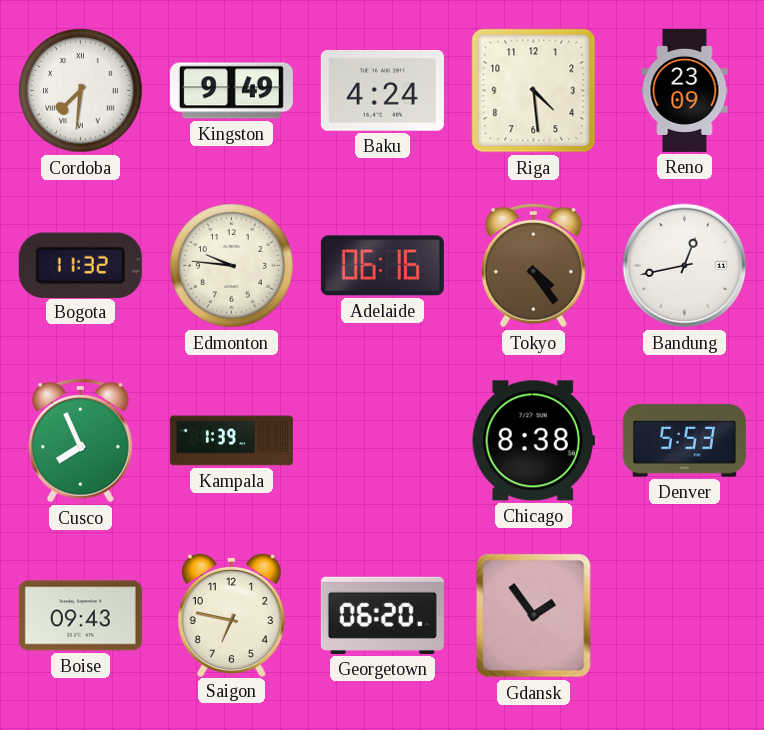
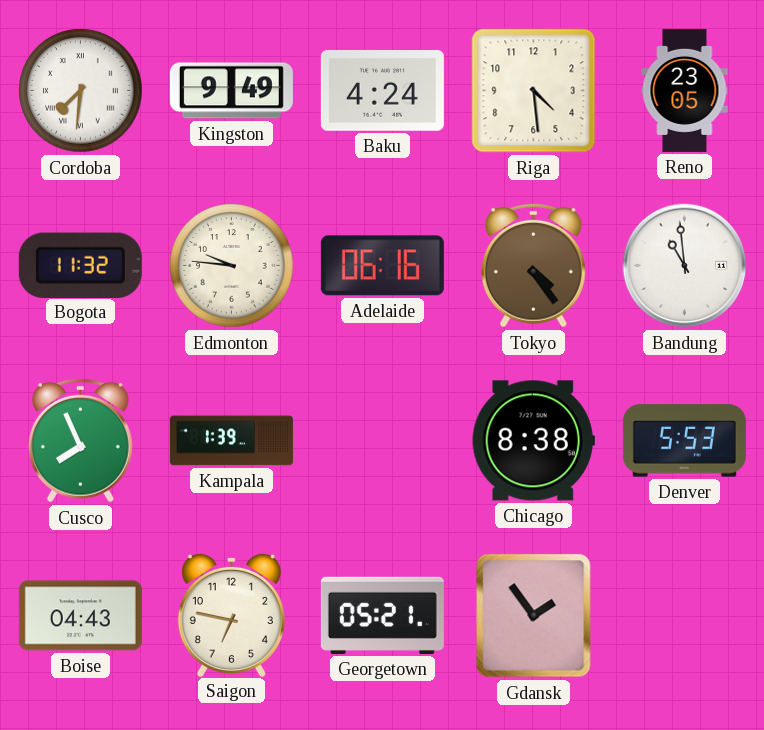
Reno: 23:09 -> 23:05
Bandung: 12:43 -> 10:59
Boise: 09:43 -> 04:43
Georgetown: 06:20 -> 05:21
